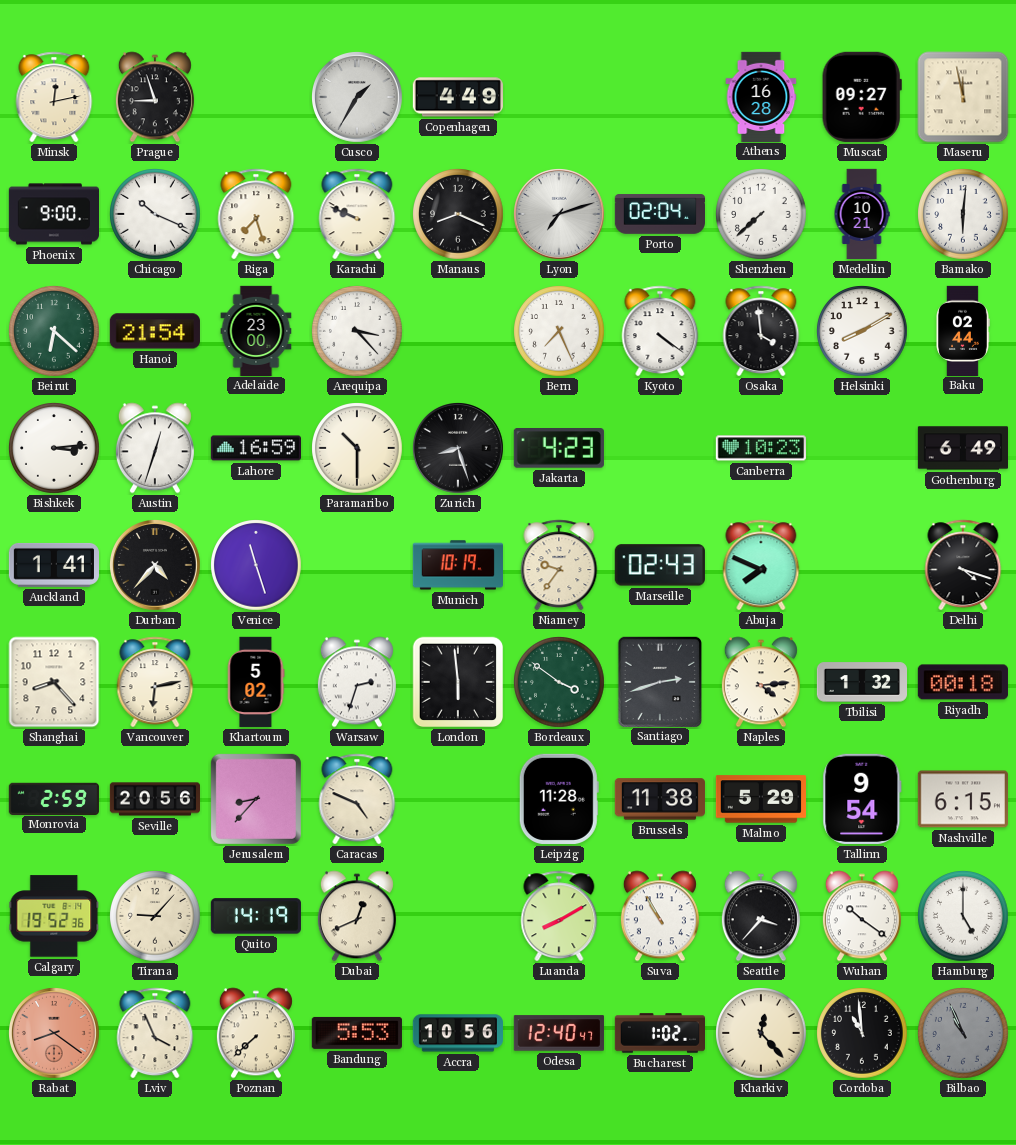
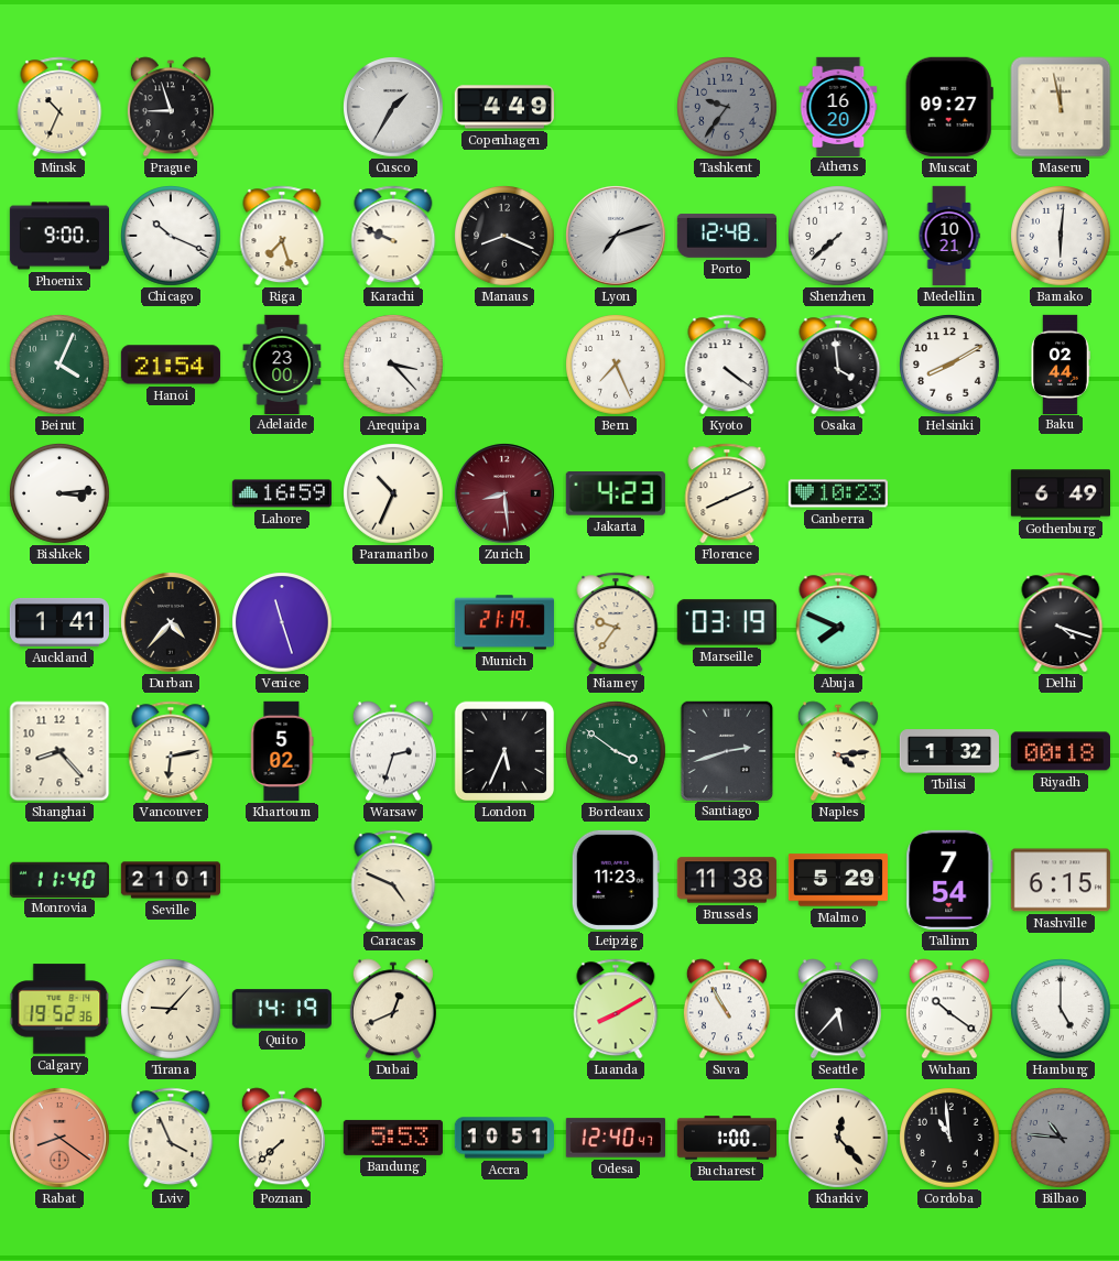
Minsk: 12:13 -> 10:34
Tashkent: none -> 9:36
Athens: 16:28 -> 16:20
Porto: 02:04 -> 12:48
Beirut: 6:22 -> 4:04
Austin: 12:33 -> none
Paramaribo: 10:30 -> 10:34
Zurich: 8:27 -> 8:29
Zurich dial: black -> burgundy
Florence: none -> 8:11
Munich: 10:19 -> 21:19
Marseille: 02:43 -> 03:19
London: 5:59 -> 5:34
Monrovia: 2:59 -> 11:40
Seville: 20:56 -> 21:01
Jerusalem: 8:37 -> none
Leipzig: 11:28 -> 11:23
Tallinn: 9:54 -> 7:54
Seattle: 3:37 -> 5:37
Accra: 10:56 -> 10:51
Bucharest: 1:02 -> 1:00
Bilbao: 10:56 -> 10:46
